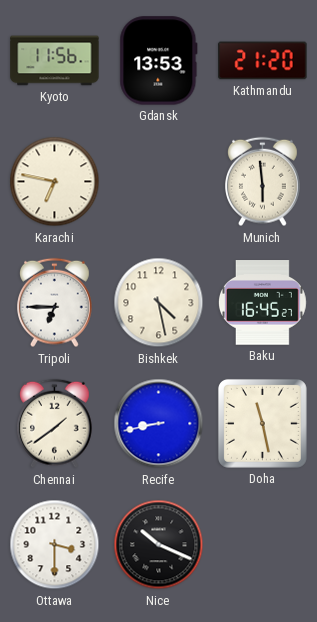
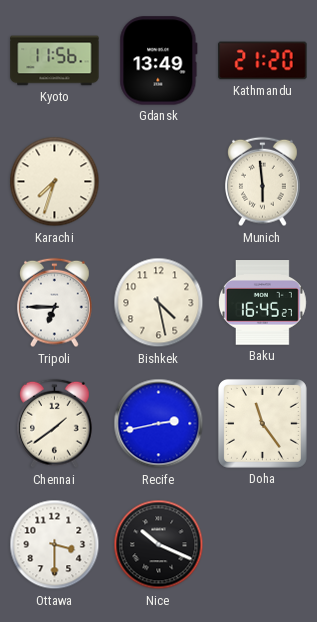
Gdansk: 13:53 -> 13:49
Karachi: 6:47 -> 7:33
Recife: 8:43 -> 2:43
Doha: 11:28 -> 11:24
